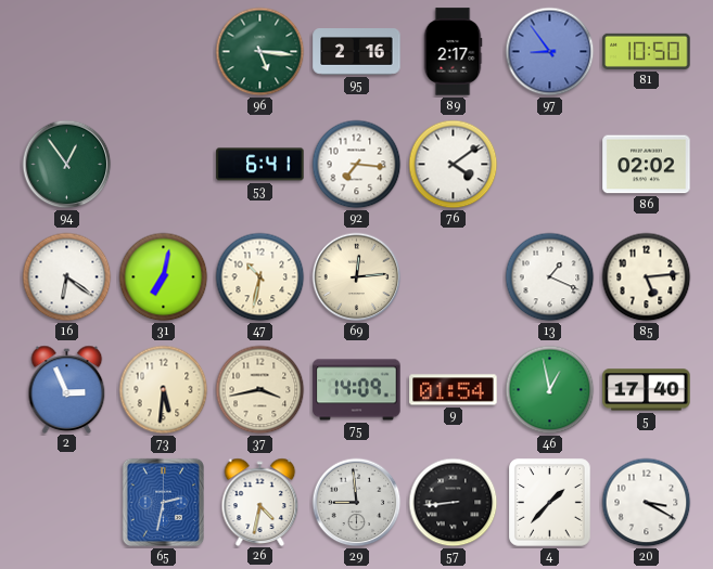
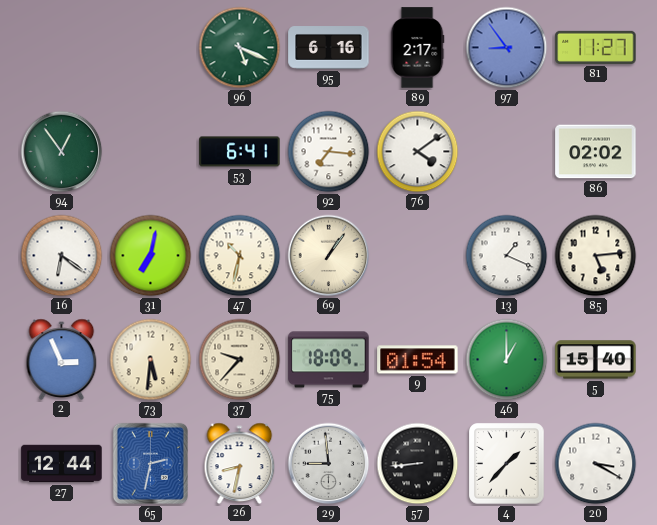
96: 5:16 -> 5:19
95: 2:16 -> 6:16
81: 10:50 -> 11:27
69: 12:14 -> 1:06
37: 3:43 -> 9:37
75: 14:09 -> 18:09
46: 12:58 -> 1:00
5: 17:40 -> 15:40
27: none -> 12:44
26: 4:32 -> 8:32
